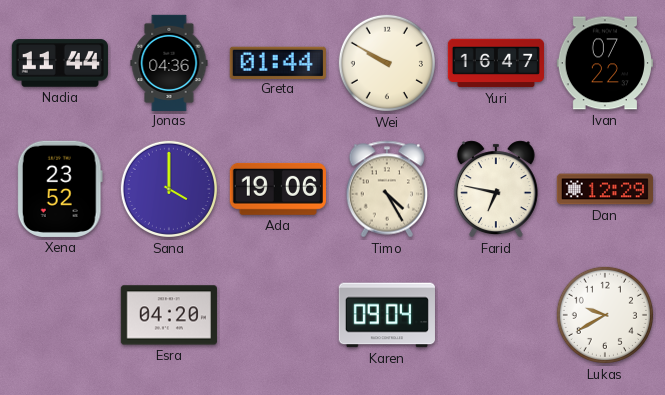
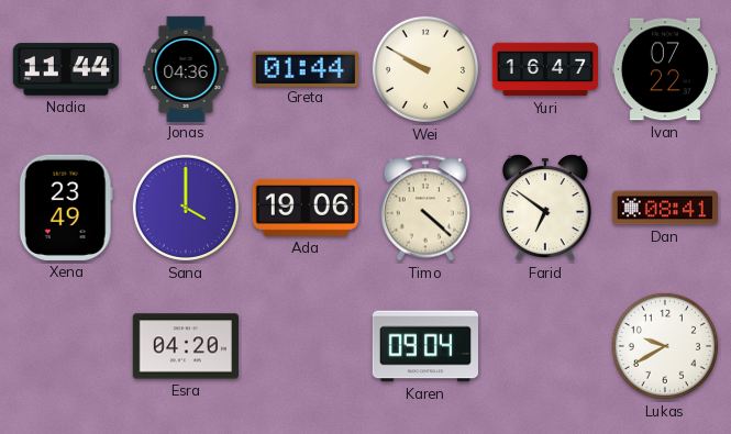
Xena: 23:52 -> 23:49
Timo: 4:25 -> 4:22
Farid: 6:47 -> 6:51
Dan: 12:29 -> 08:41
